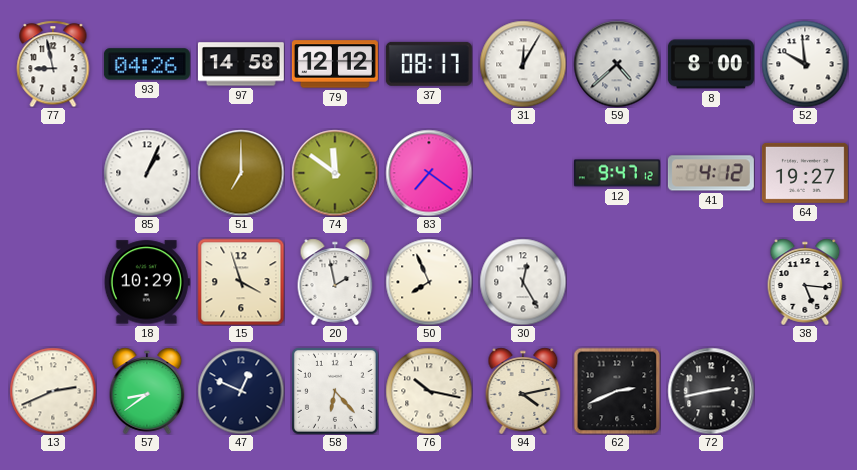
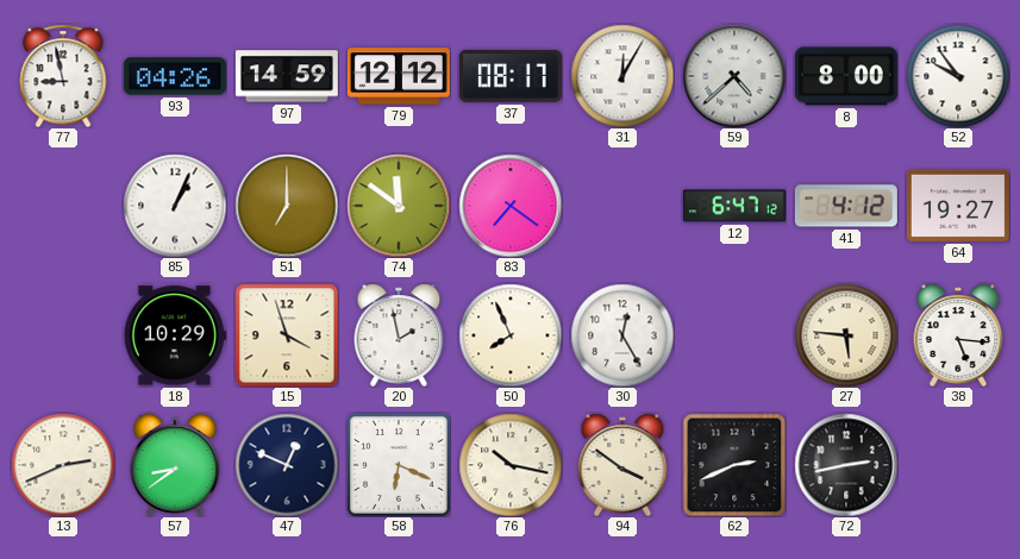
97: 14:58 -> 14:59
52: 9:59 -> 9:54
12: 9:47 -> 6:47
27: none -> 5:46
58: 6:23 -> 6:19
94: 4:13 -> 3:51
